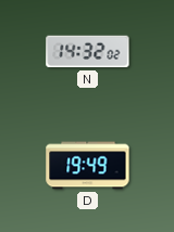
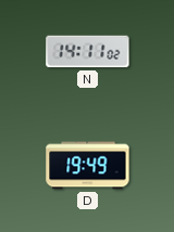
N: 14:32 -> 14:11
